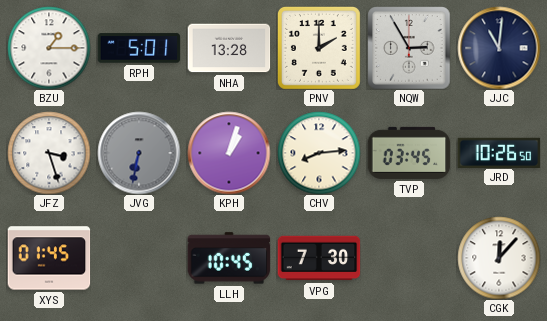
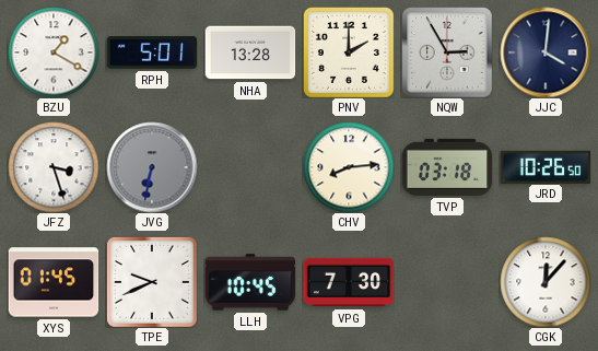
BZU: 1:15 -> 1:20
JJC: 11:01 -> 4:01
KPH: 1:03 -> none
TVP: 03:45 -> 03:18
TPE: none -> 9:41
